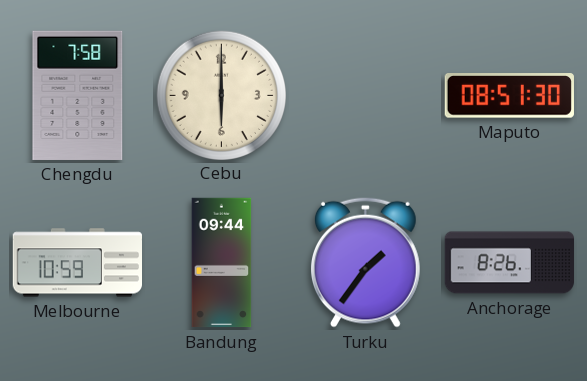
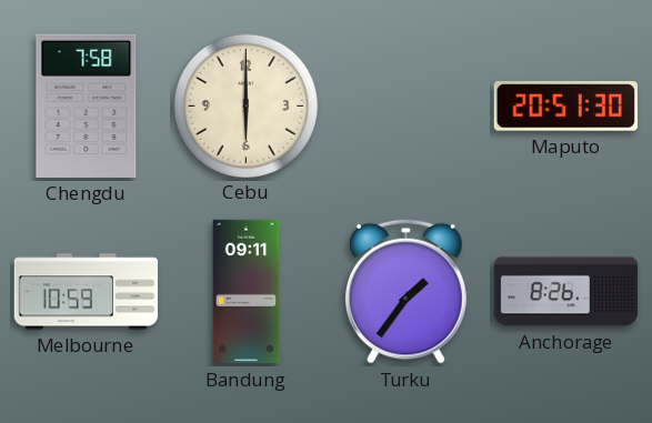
Maputo: 08:51 -> 20:51
Bandung: 09:44 -> 09:11
